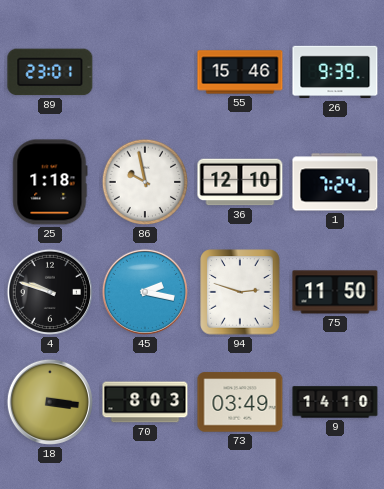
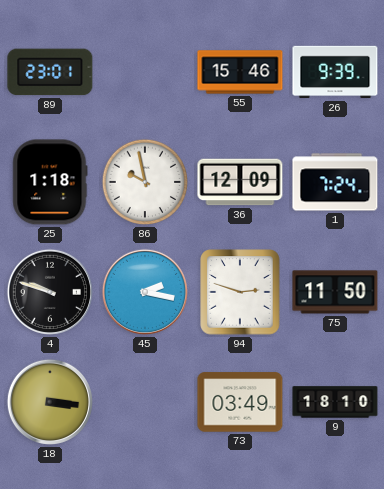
36: 12:10 -> 12:09
70: 8:03 -> none
9: 14:10 -> 18:10
